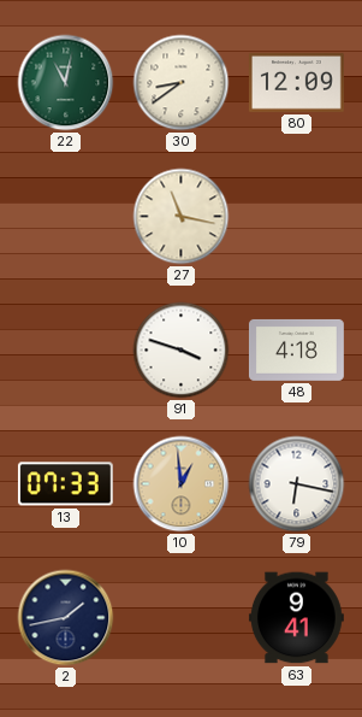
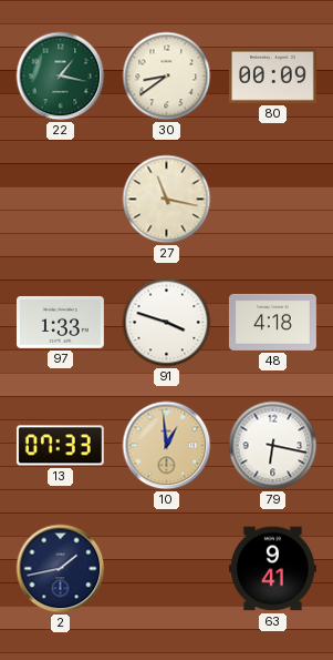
22: 11:02 -> 1:17
80: 12:09 -> 00:09
97: none -> 1:33
